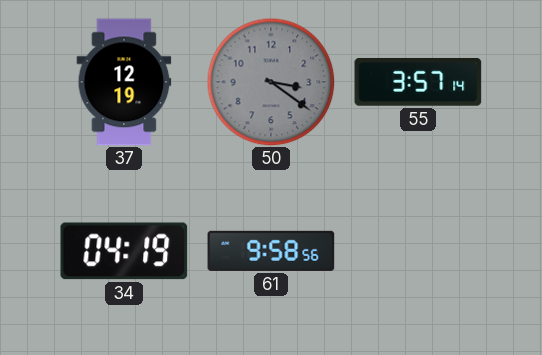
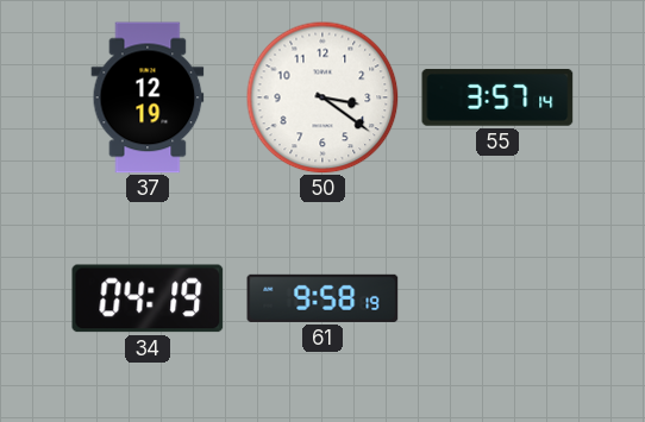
50 dial: grey -> white
61: 9:58:56 -> 9:58:19
